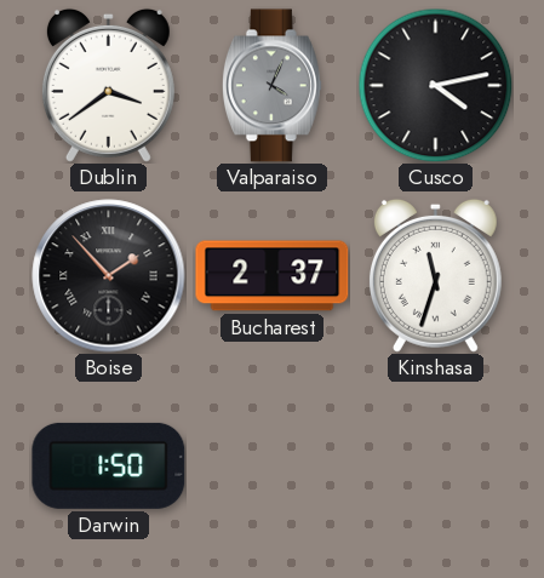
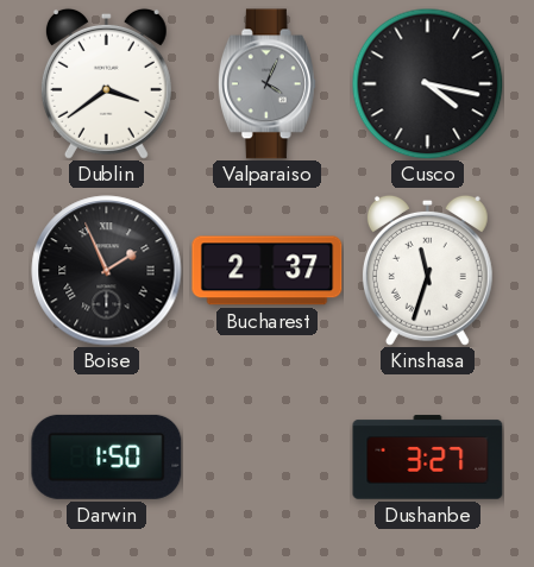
Cusco: 4:13 -> 4:17
Boise: 1:53 -> 1:56
Dushanbe: none -> 3:27
